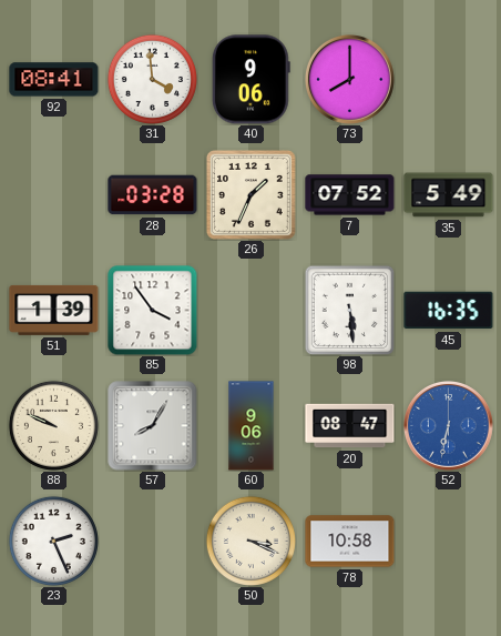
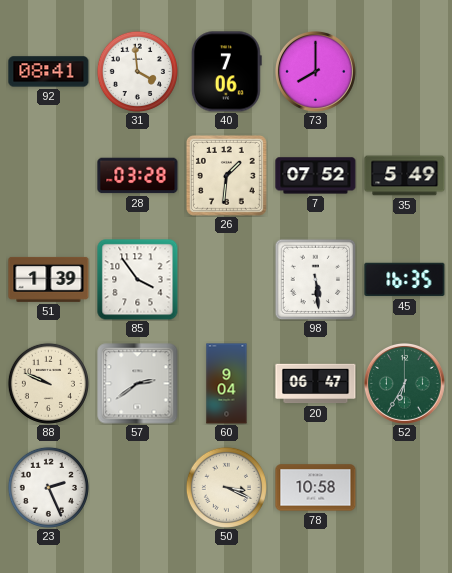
40: 9:06 -> 7:06
26: 1:34 -> 1:31
57: 8:05 -> 2:39
60: 9:06 -> 9:04
20: 08:47 -> 06:47
52: 6:32 -> 6:35
52 dial: blue -> green
